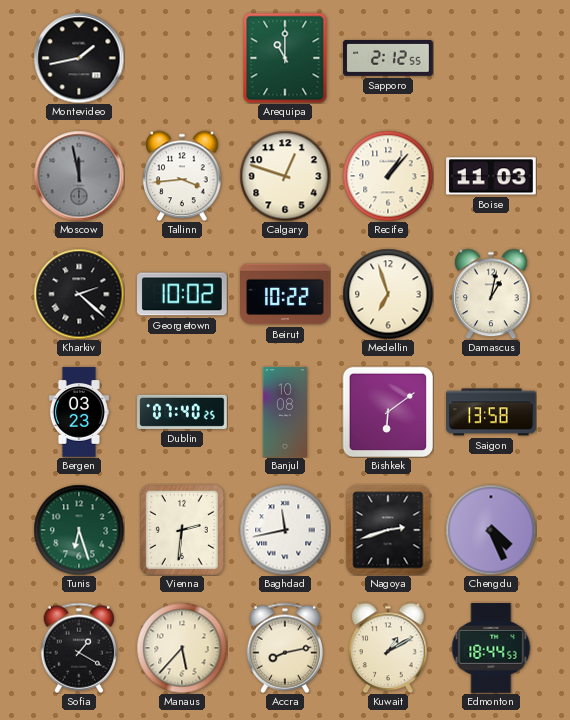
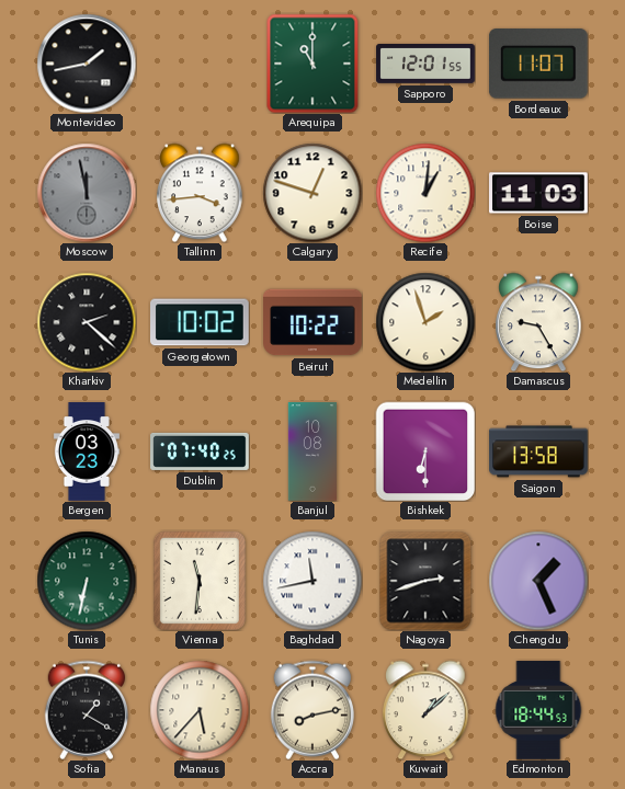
Sapporo: 2:12 -> 12:01
Bordeaux: none -> 11:07
Recife: 1:07 -> 1:01
Medellin: 6:57 -> 1:57
Damascus: 1:02 -> 9:25
Bishkek: 6:09 -> 6:30
Tunis: 6:27 -> 6:32
Vienna: 2:31 -> 11:31
Chengdu: 4:26 -> 1:26
Kuwait: 1:10 -> 1:08
